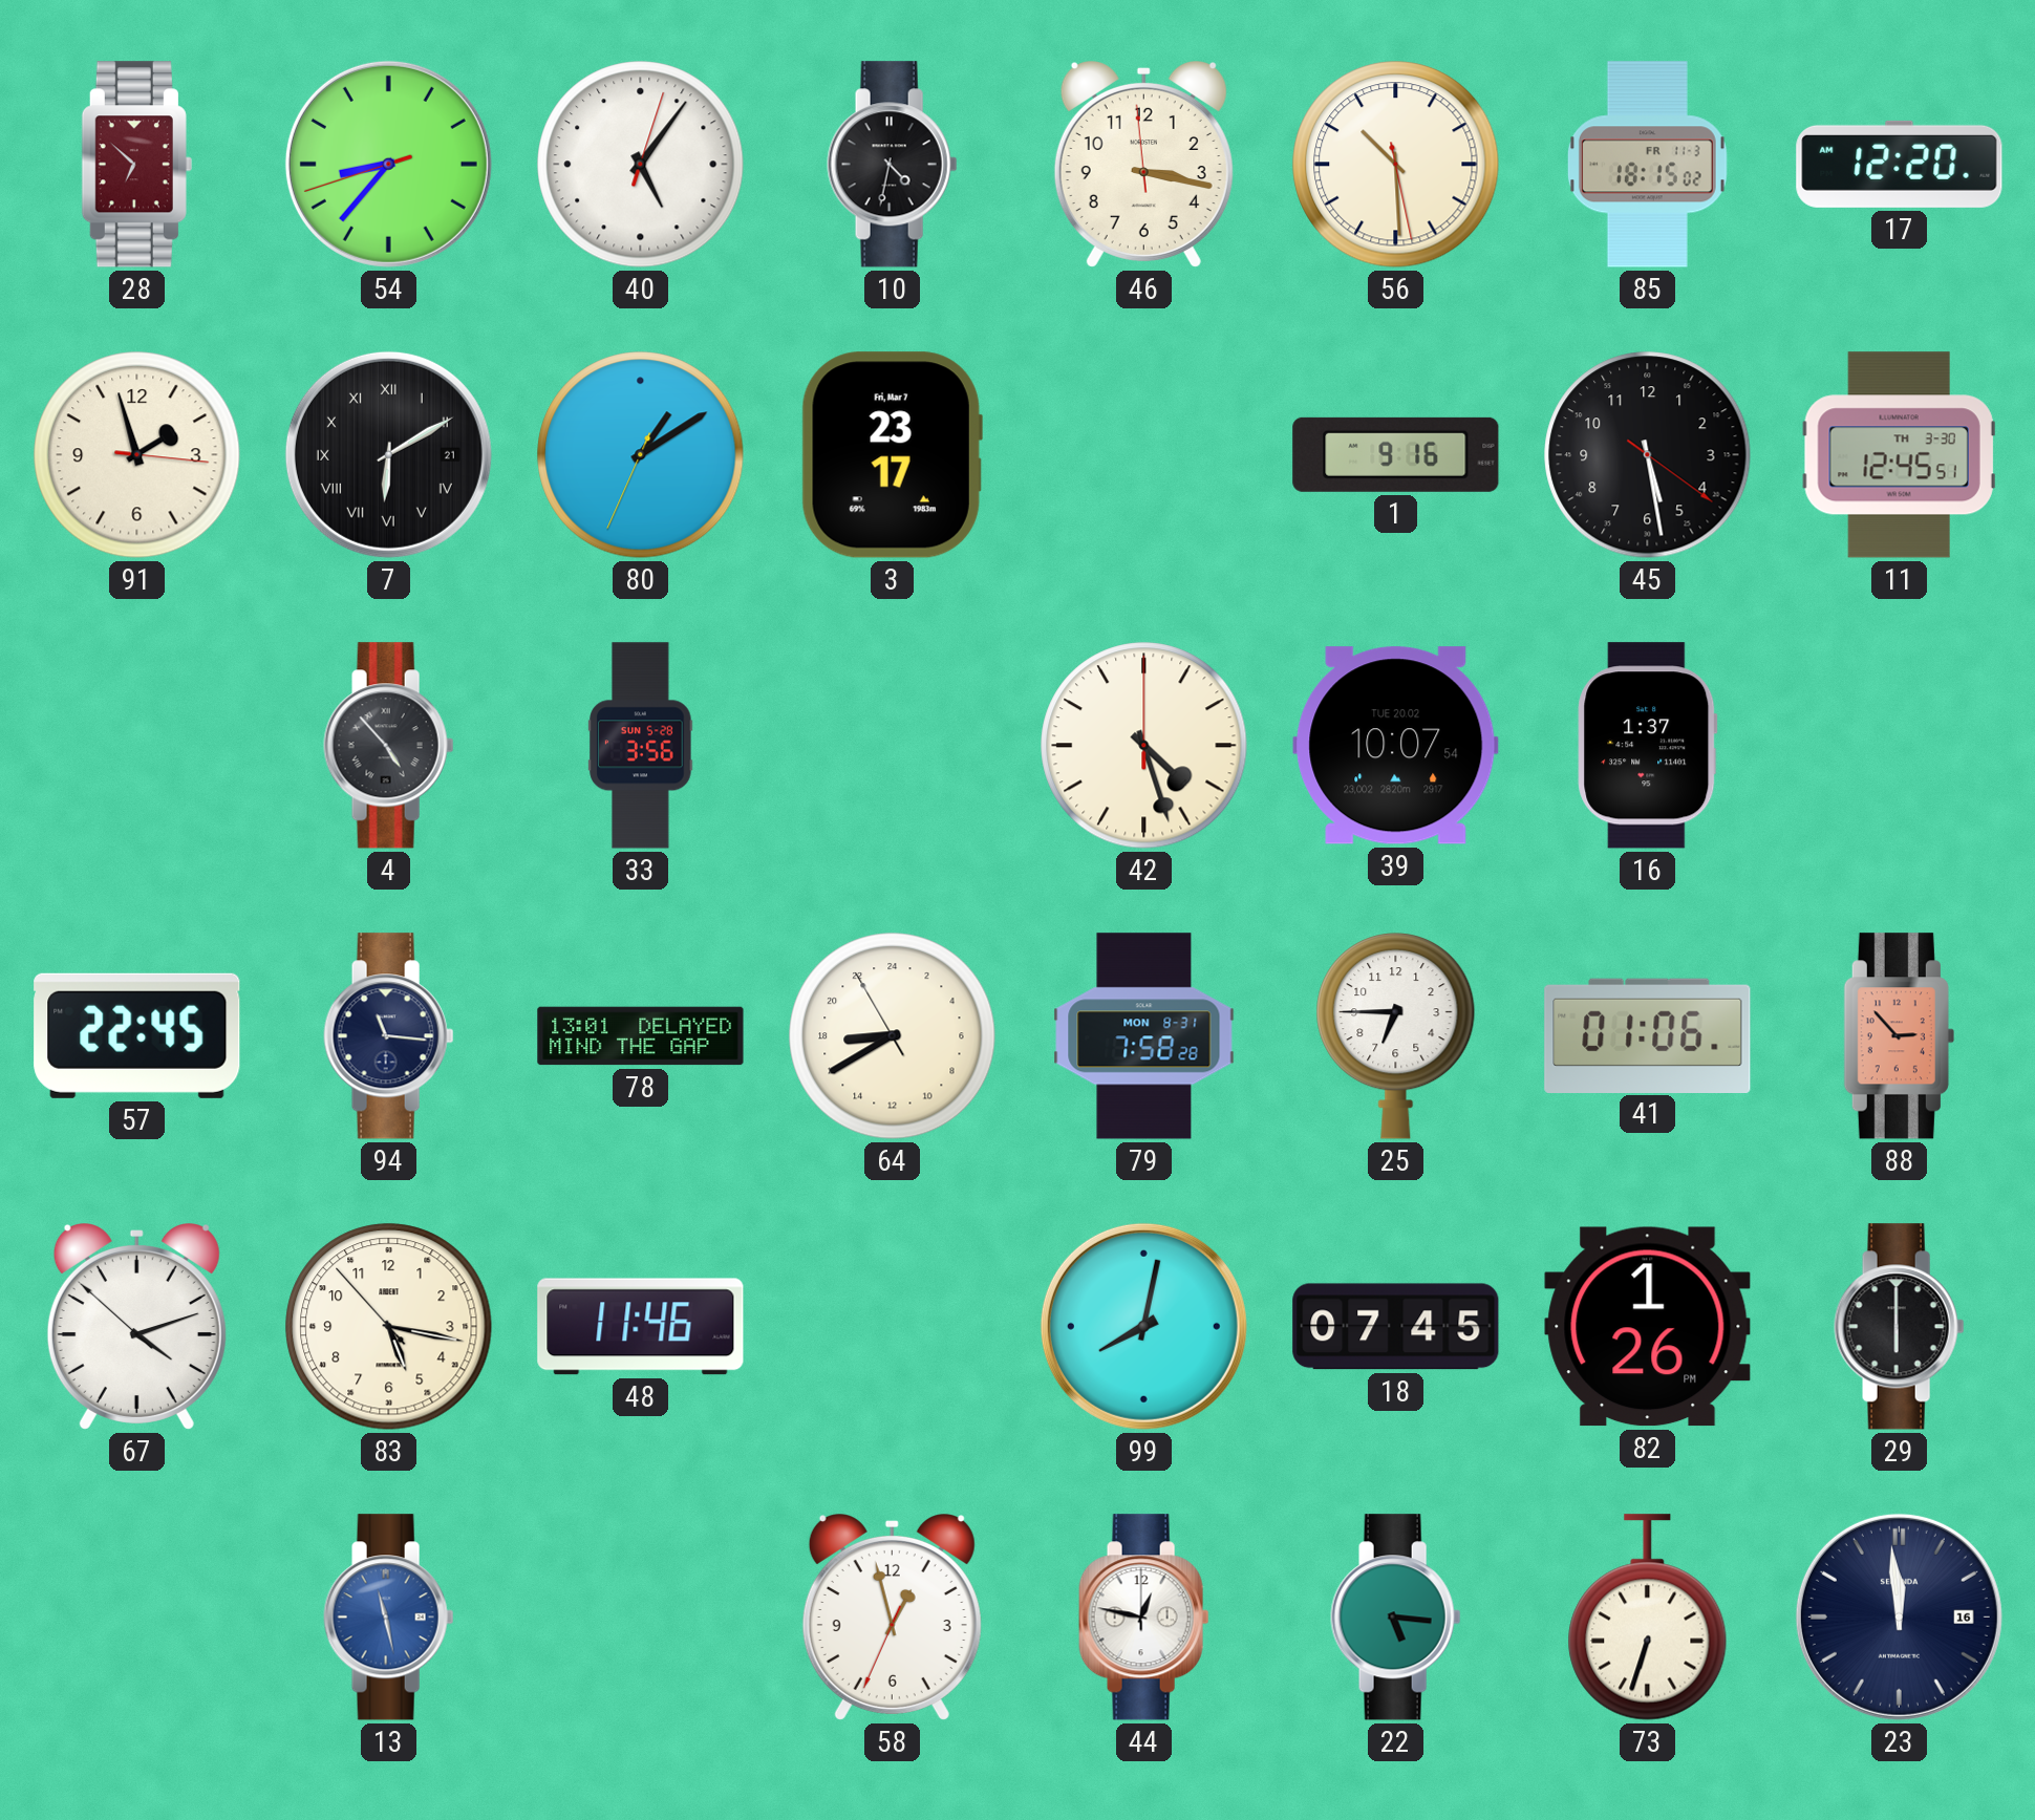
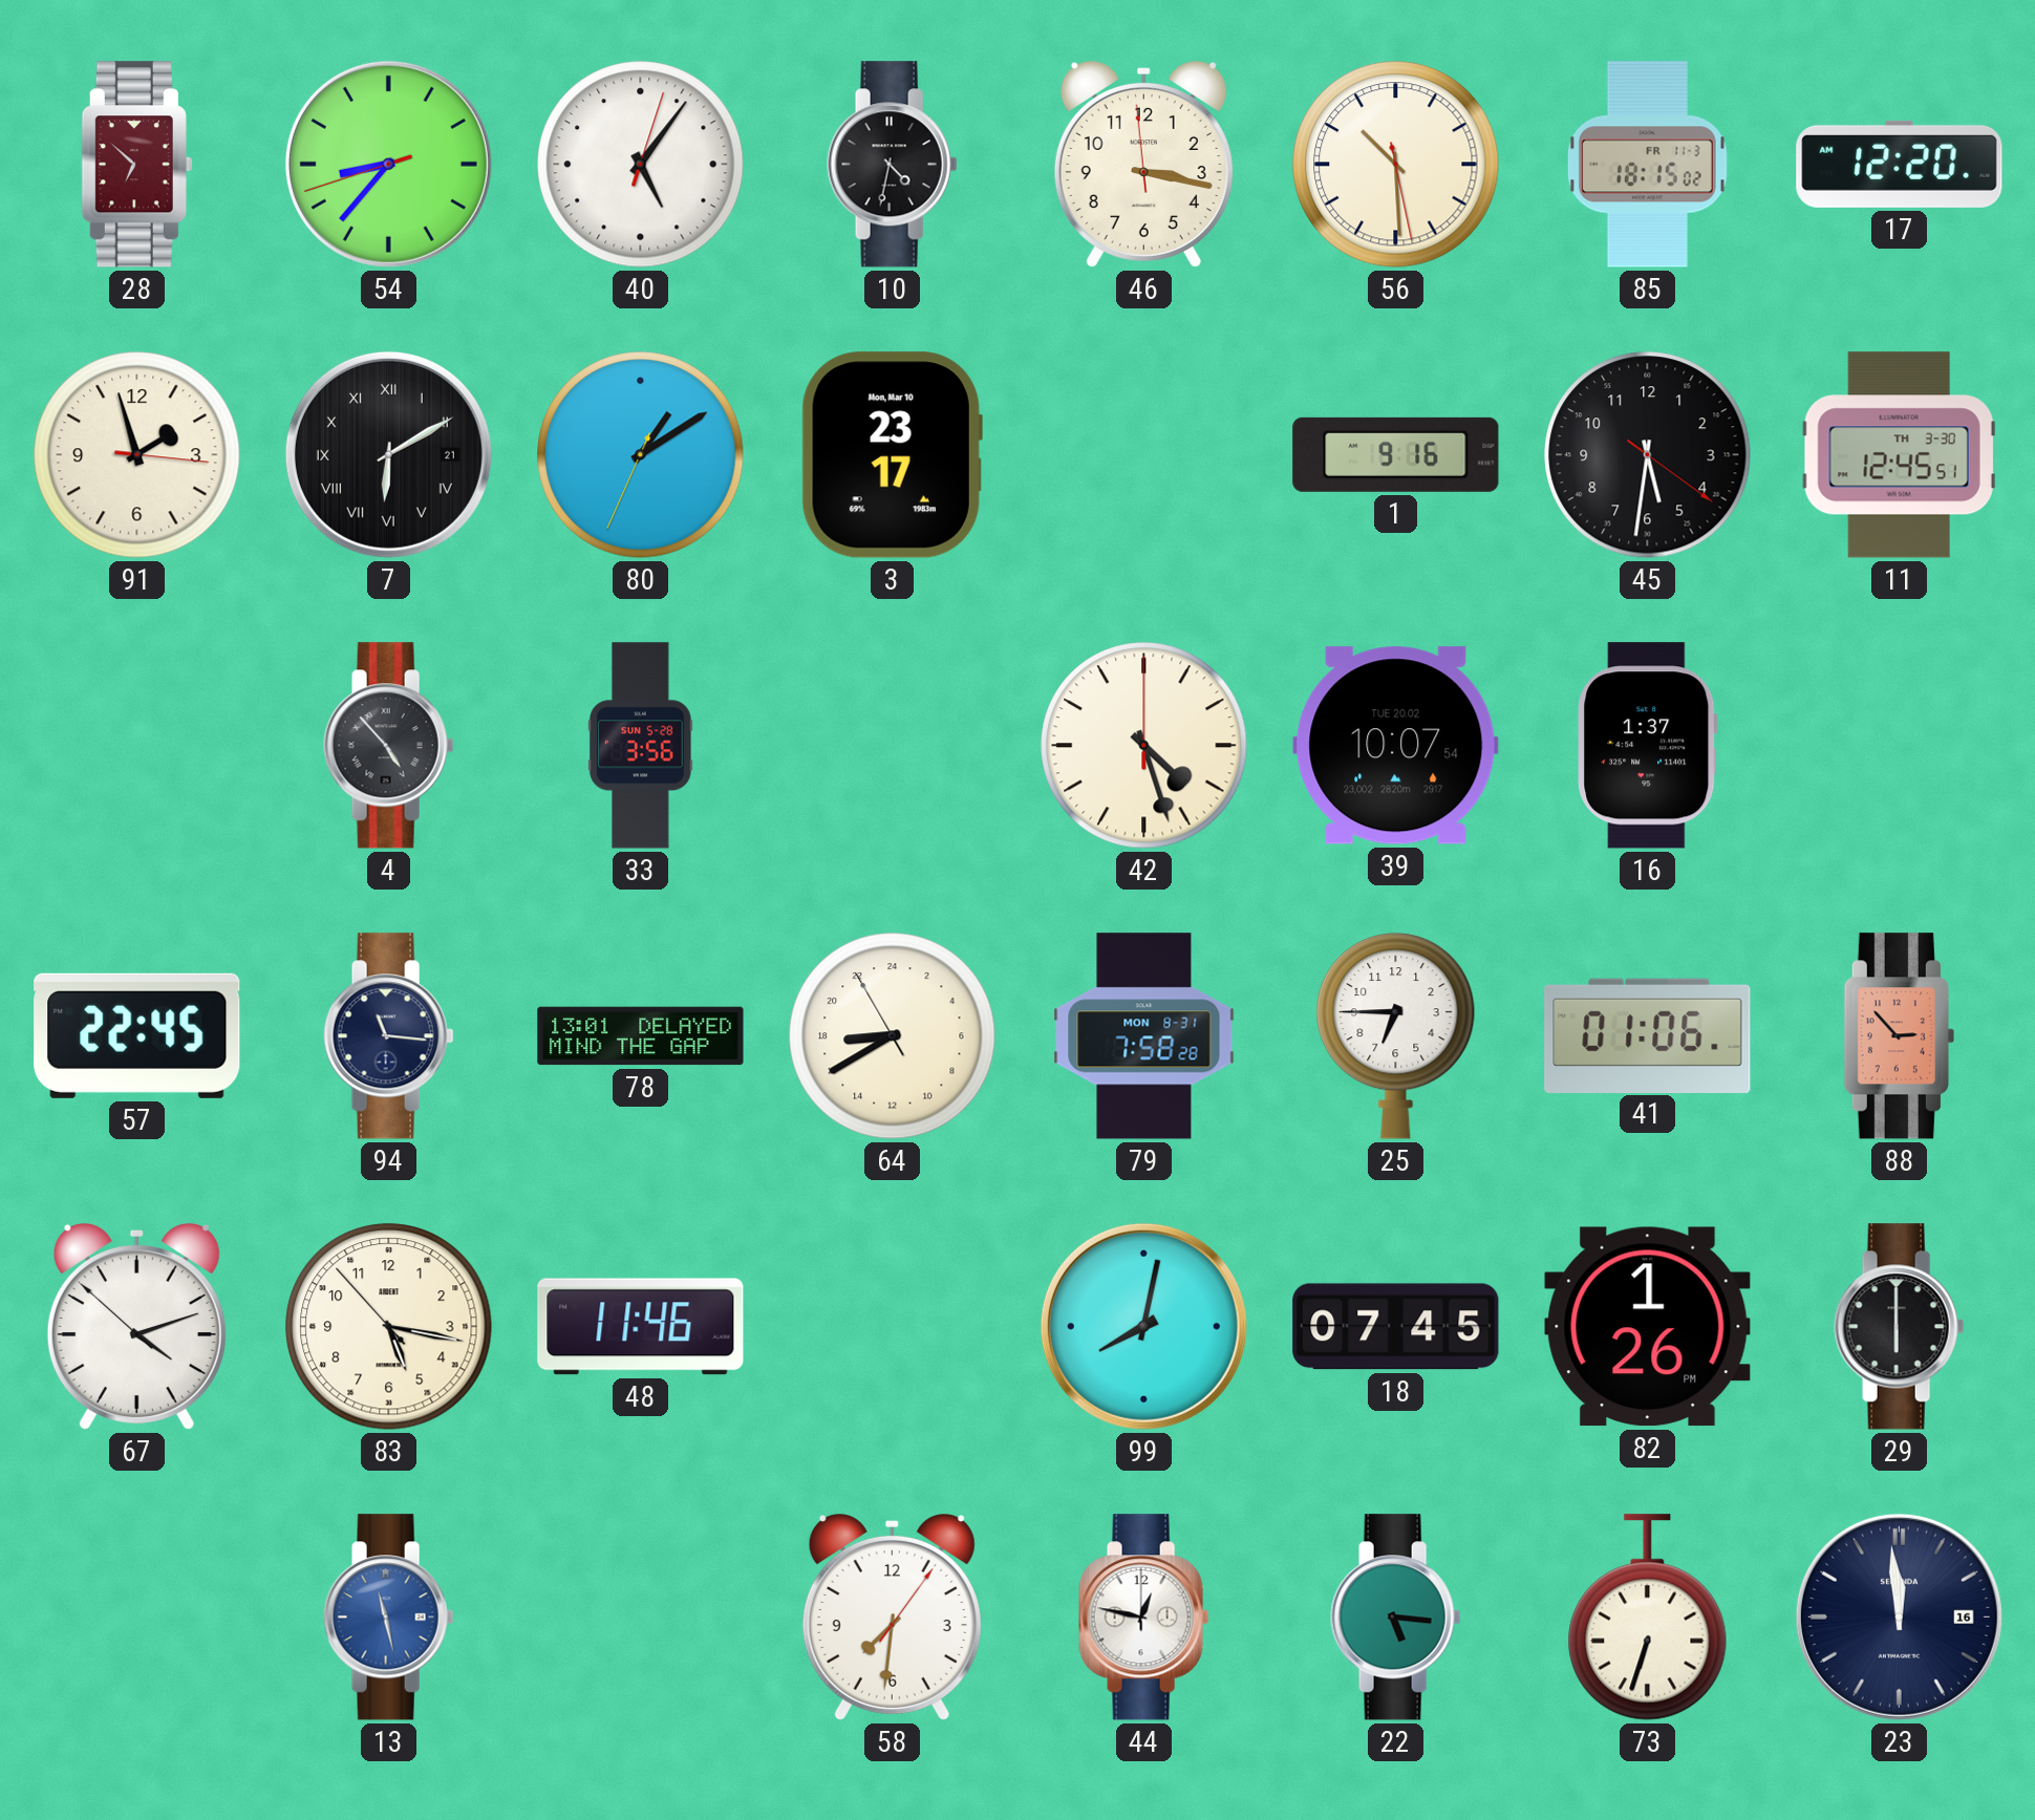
3 date: Fri, Mar 7 -> Mon, Mar 10
45: 5:28 -> 5:31
58: 12:57 -> 7:31
